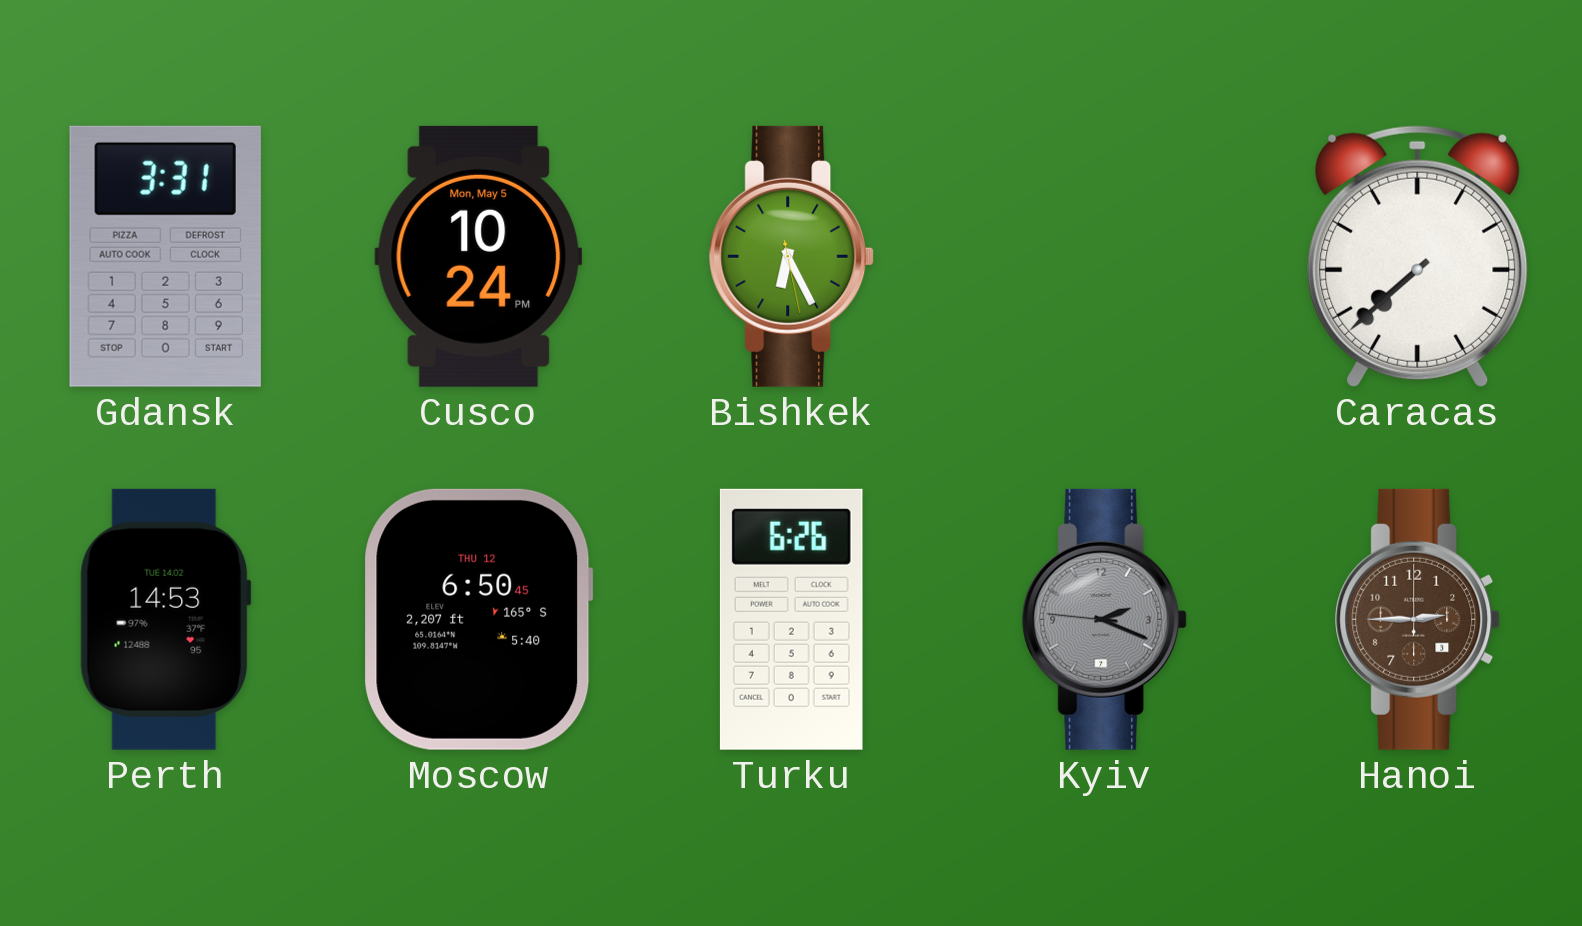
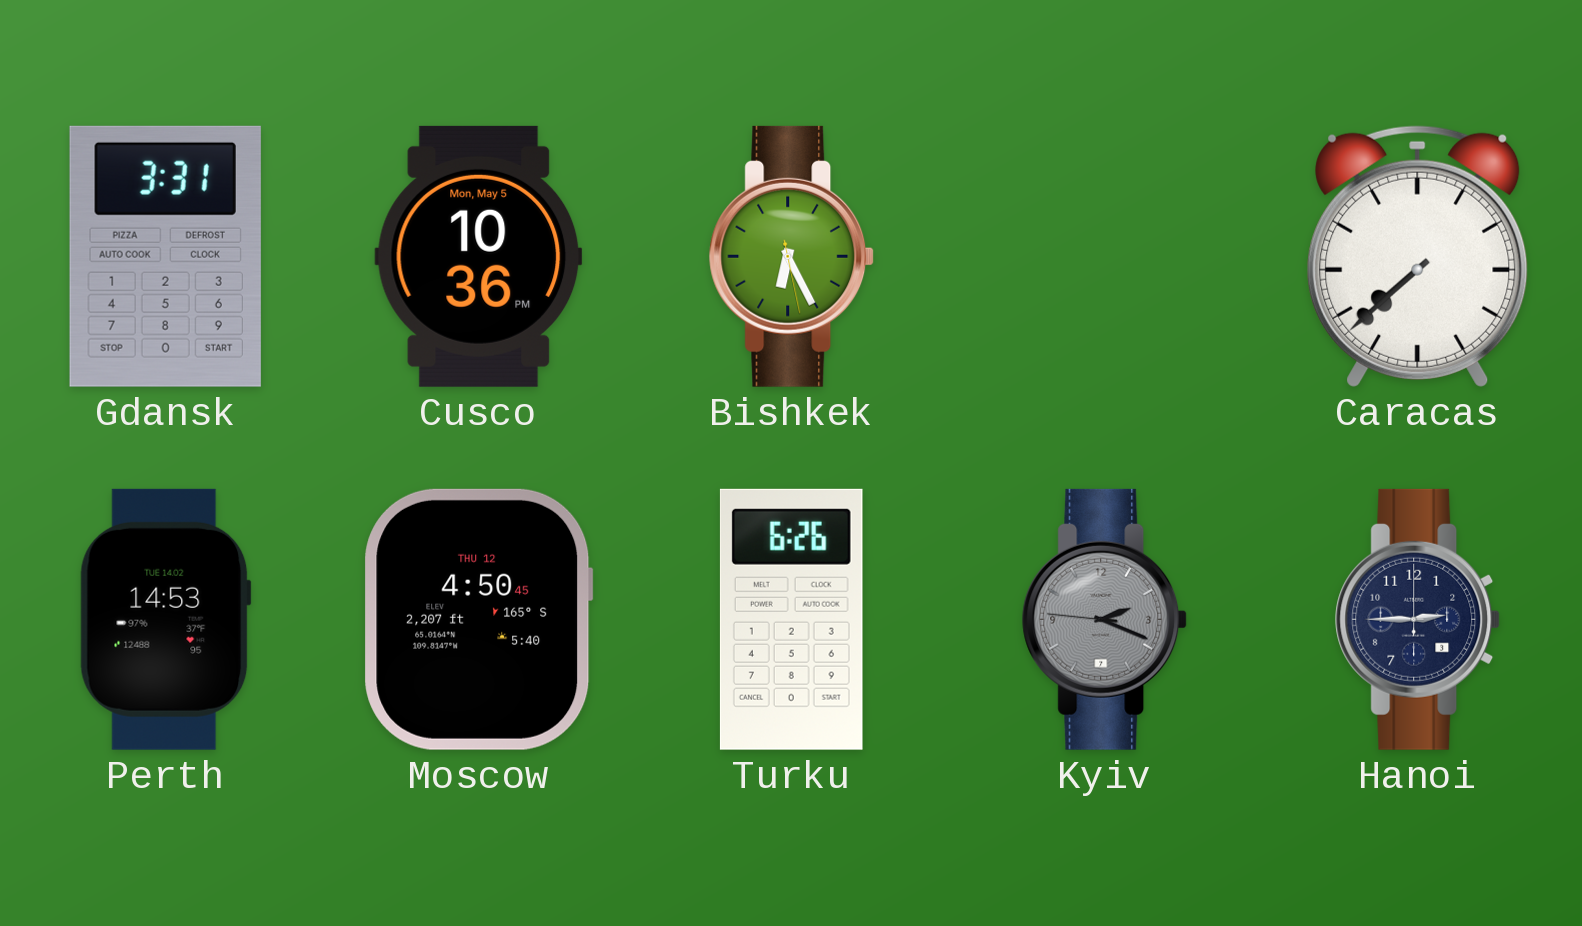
Cusco: 10:24 -> 10:36
Moscow: 6:50 -> 4:50
Hanoi dial: brown -> navy
